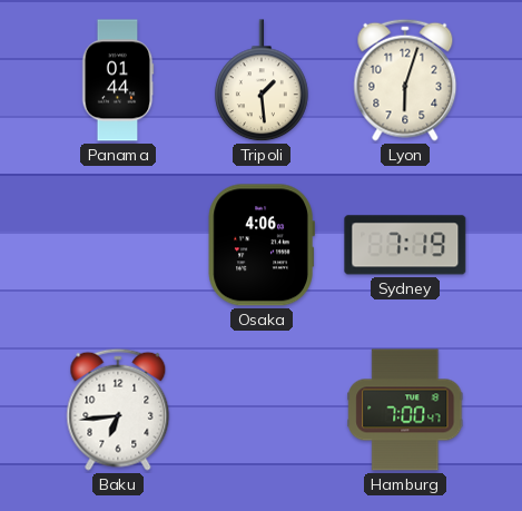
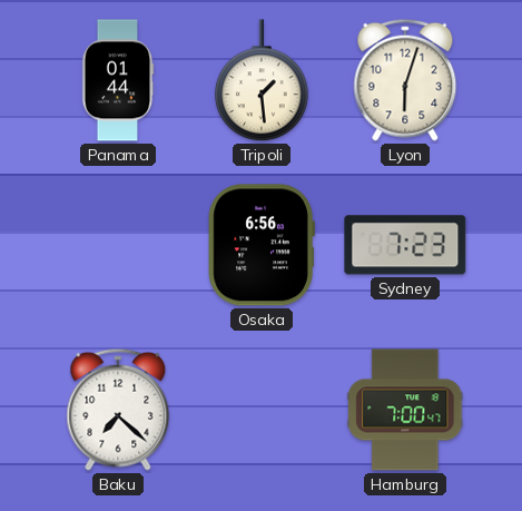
Osaka: 4:06 -> 6:56
Sydney: 7:19 -> 7:23
Baku: 6:44 -> 7:22
